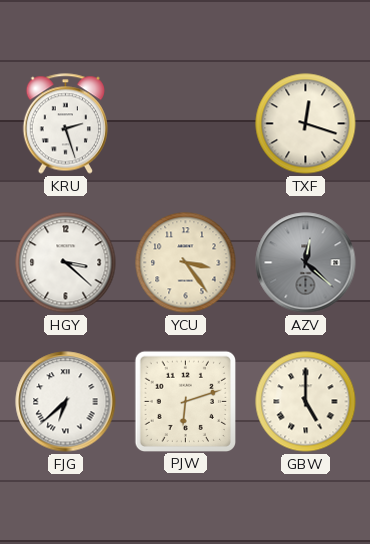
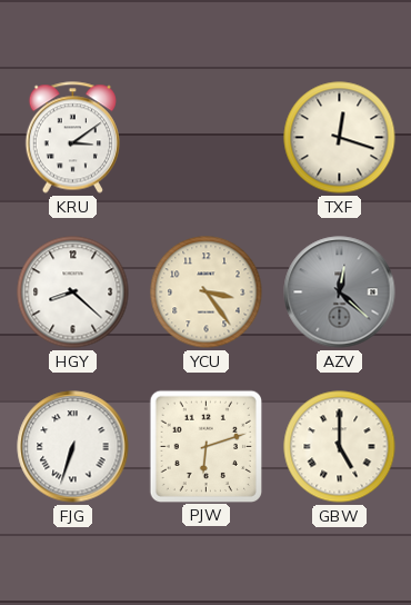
KRU: 2:27 -> 3:09
HGY: 3:22 -> 8:22
FJG: 6:38 -> 6:33
